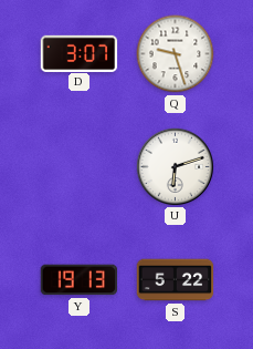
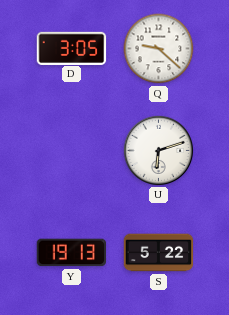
D: 3:07 -> 3:05
Q: 9:27 -> 9:22
